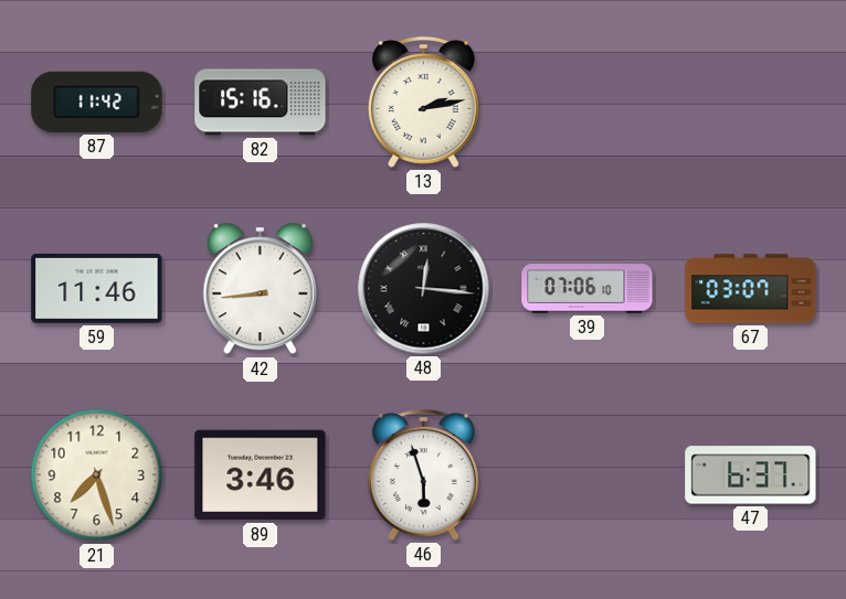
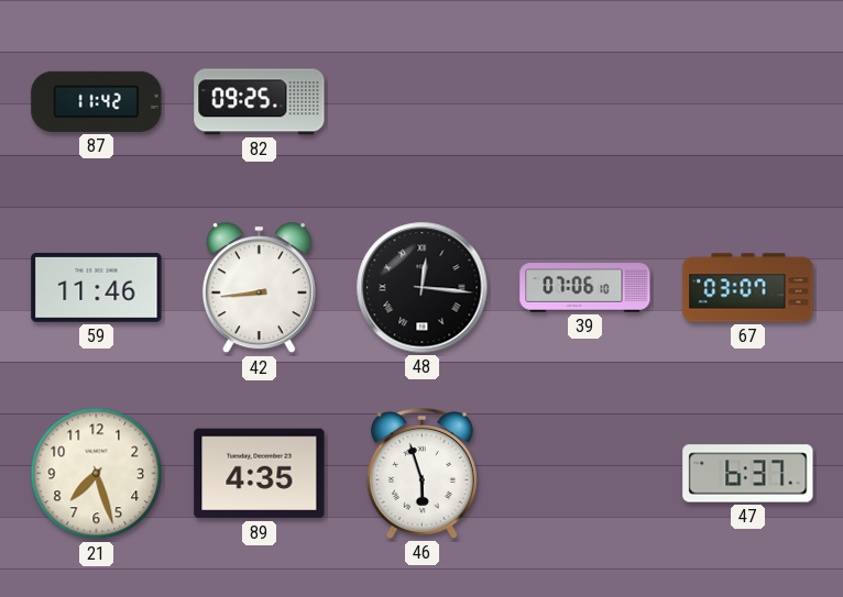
82: 15:16 -> 09:25
13: 2:13 -> none
89: 3:46 -> 4:35
